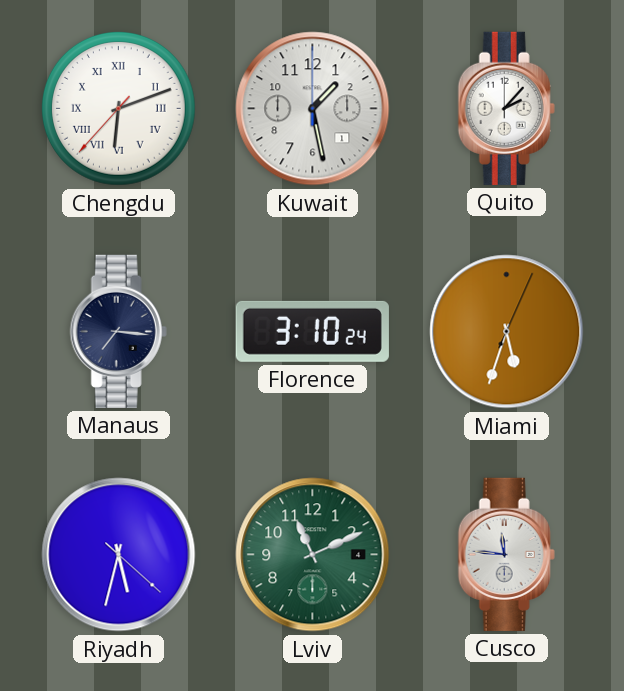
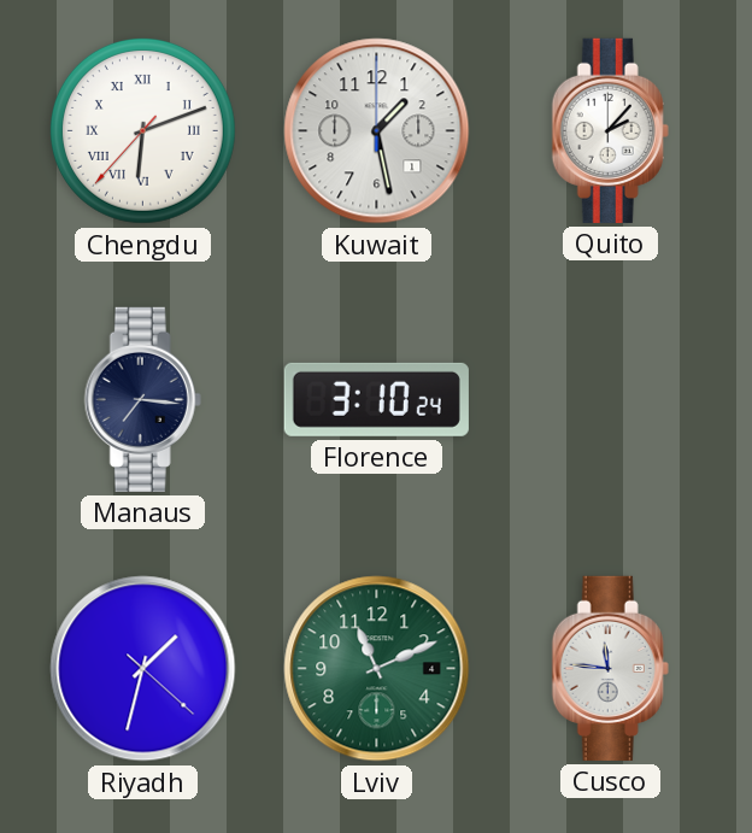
Miami: 5:33 -> none
Riyadh: 5:32 -> 1:32
